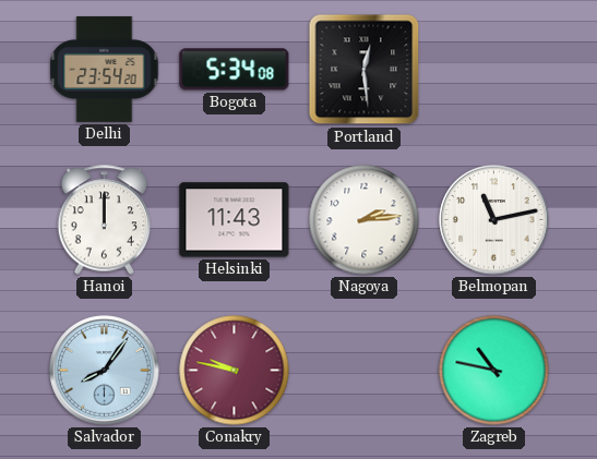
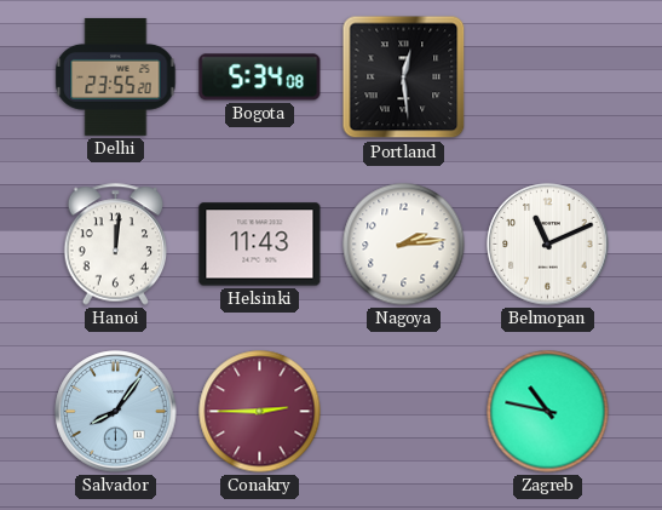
Delhi: 23:54 -> 23:55
Hanoi: 12:00 -> 12:01
Belmopan: 11:13 -> 11:11
Conakry: 9:47 -> 2:45
